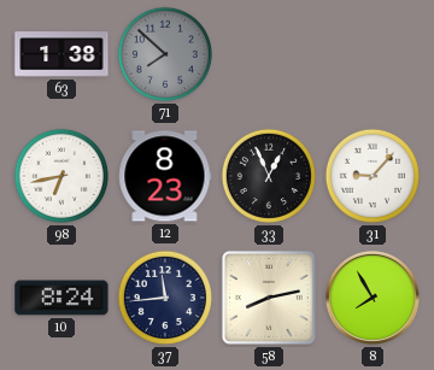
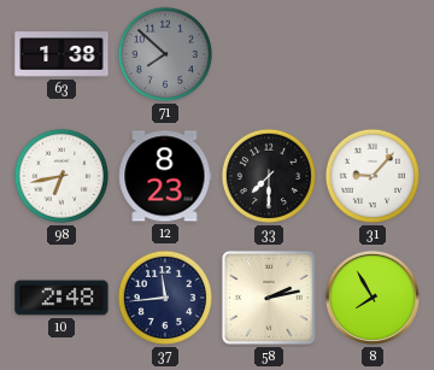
33: 12:56 -> 7:30
10: 8:24 -> 2:48
58: 8:13 -> 2:13
